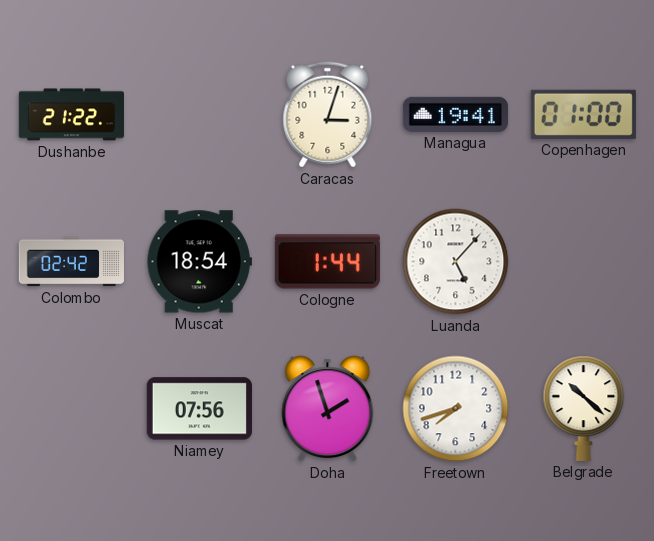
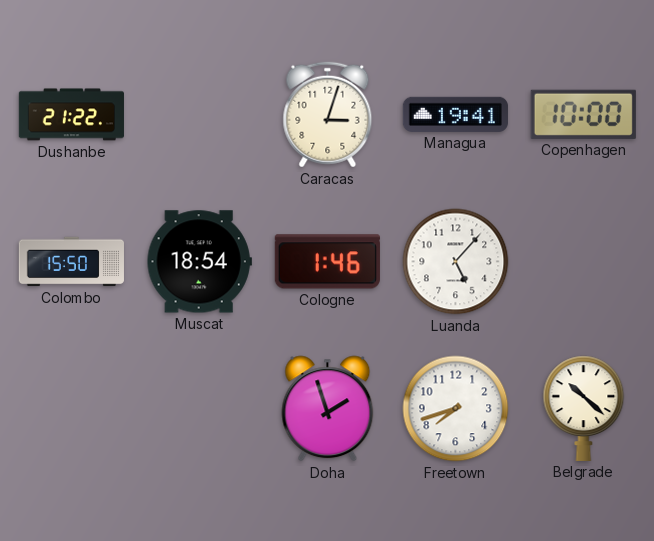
Copenhagen: 01:00 -> 10:00
Colombo: 02:42 -> 15:50
Cologne: 1:44 -> 1:46
Niamey: 07:56 -> none
